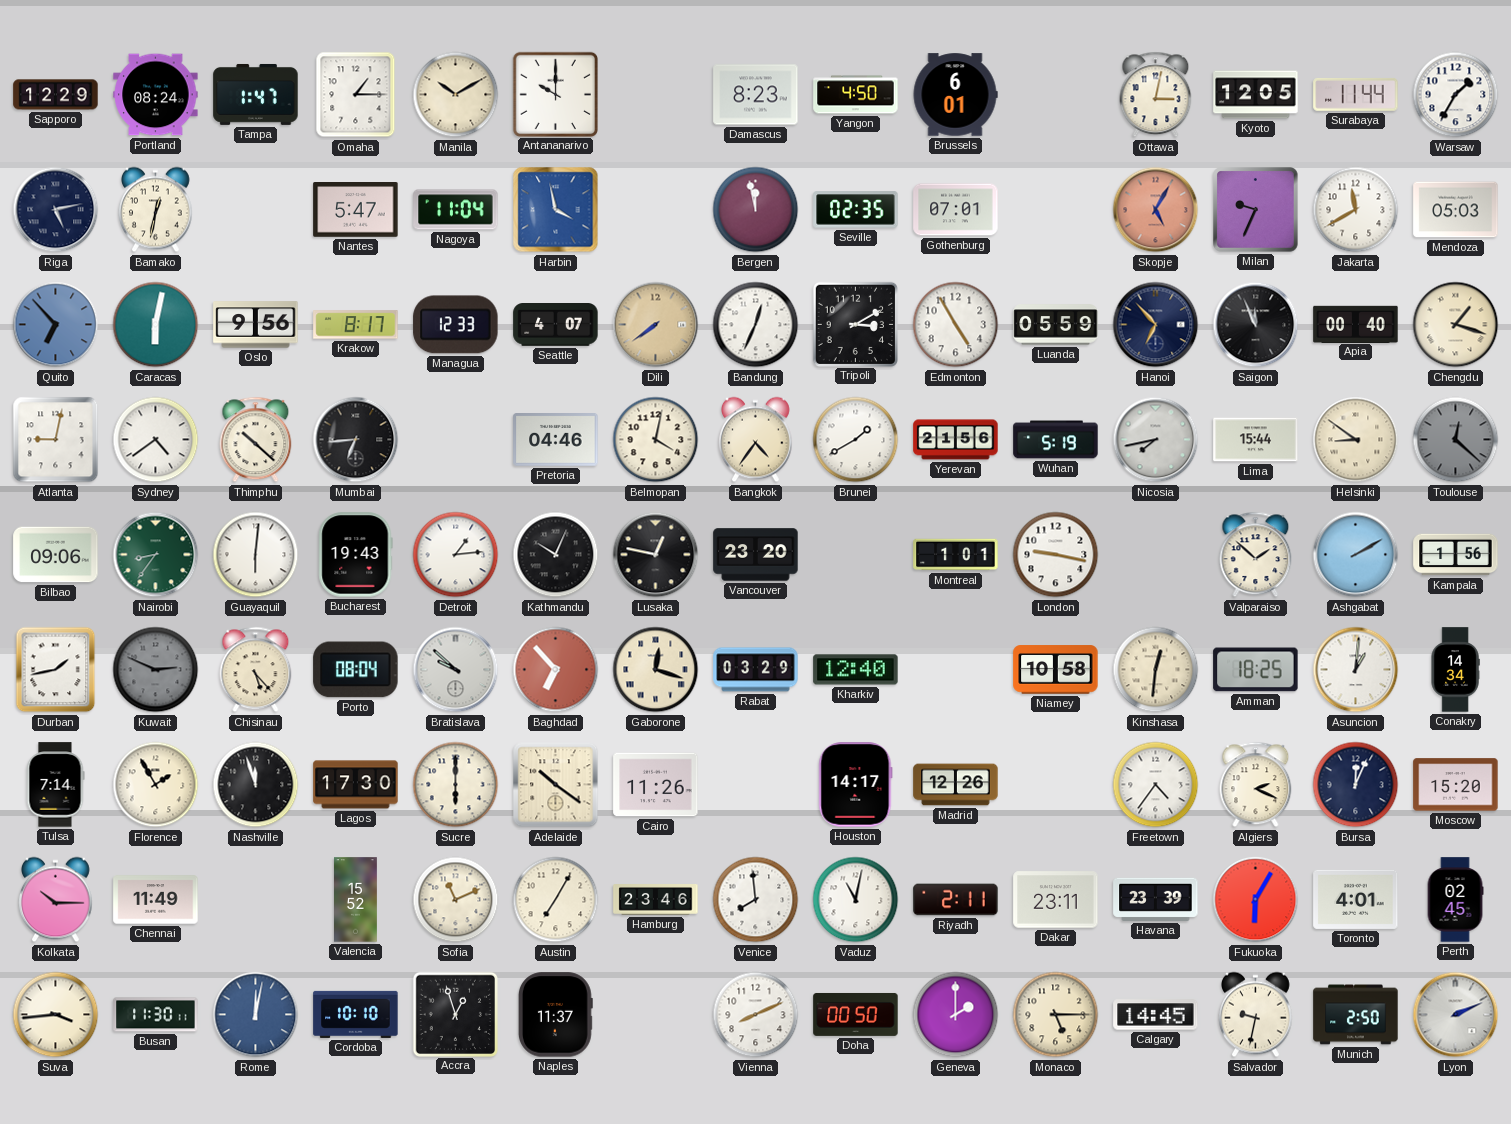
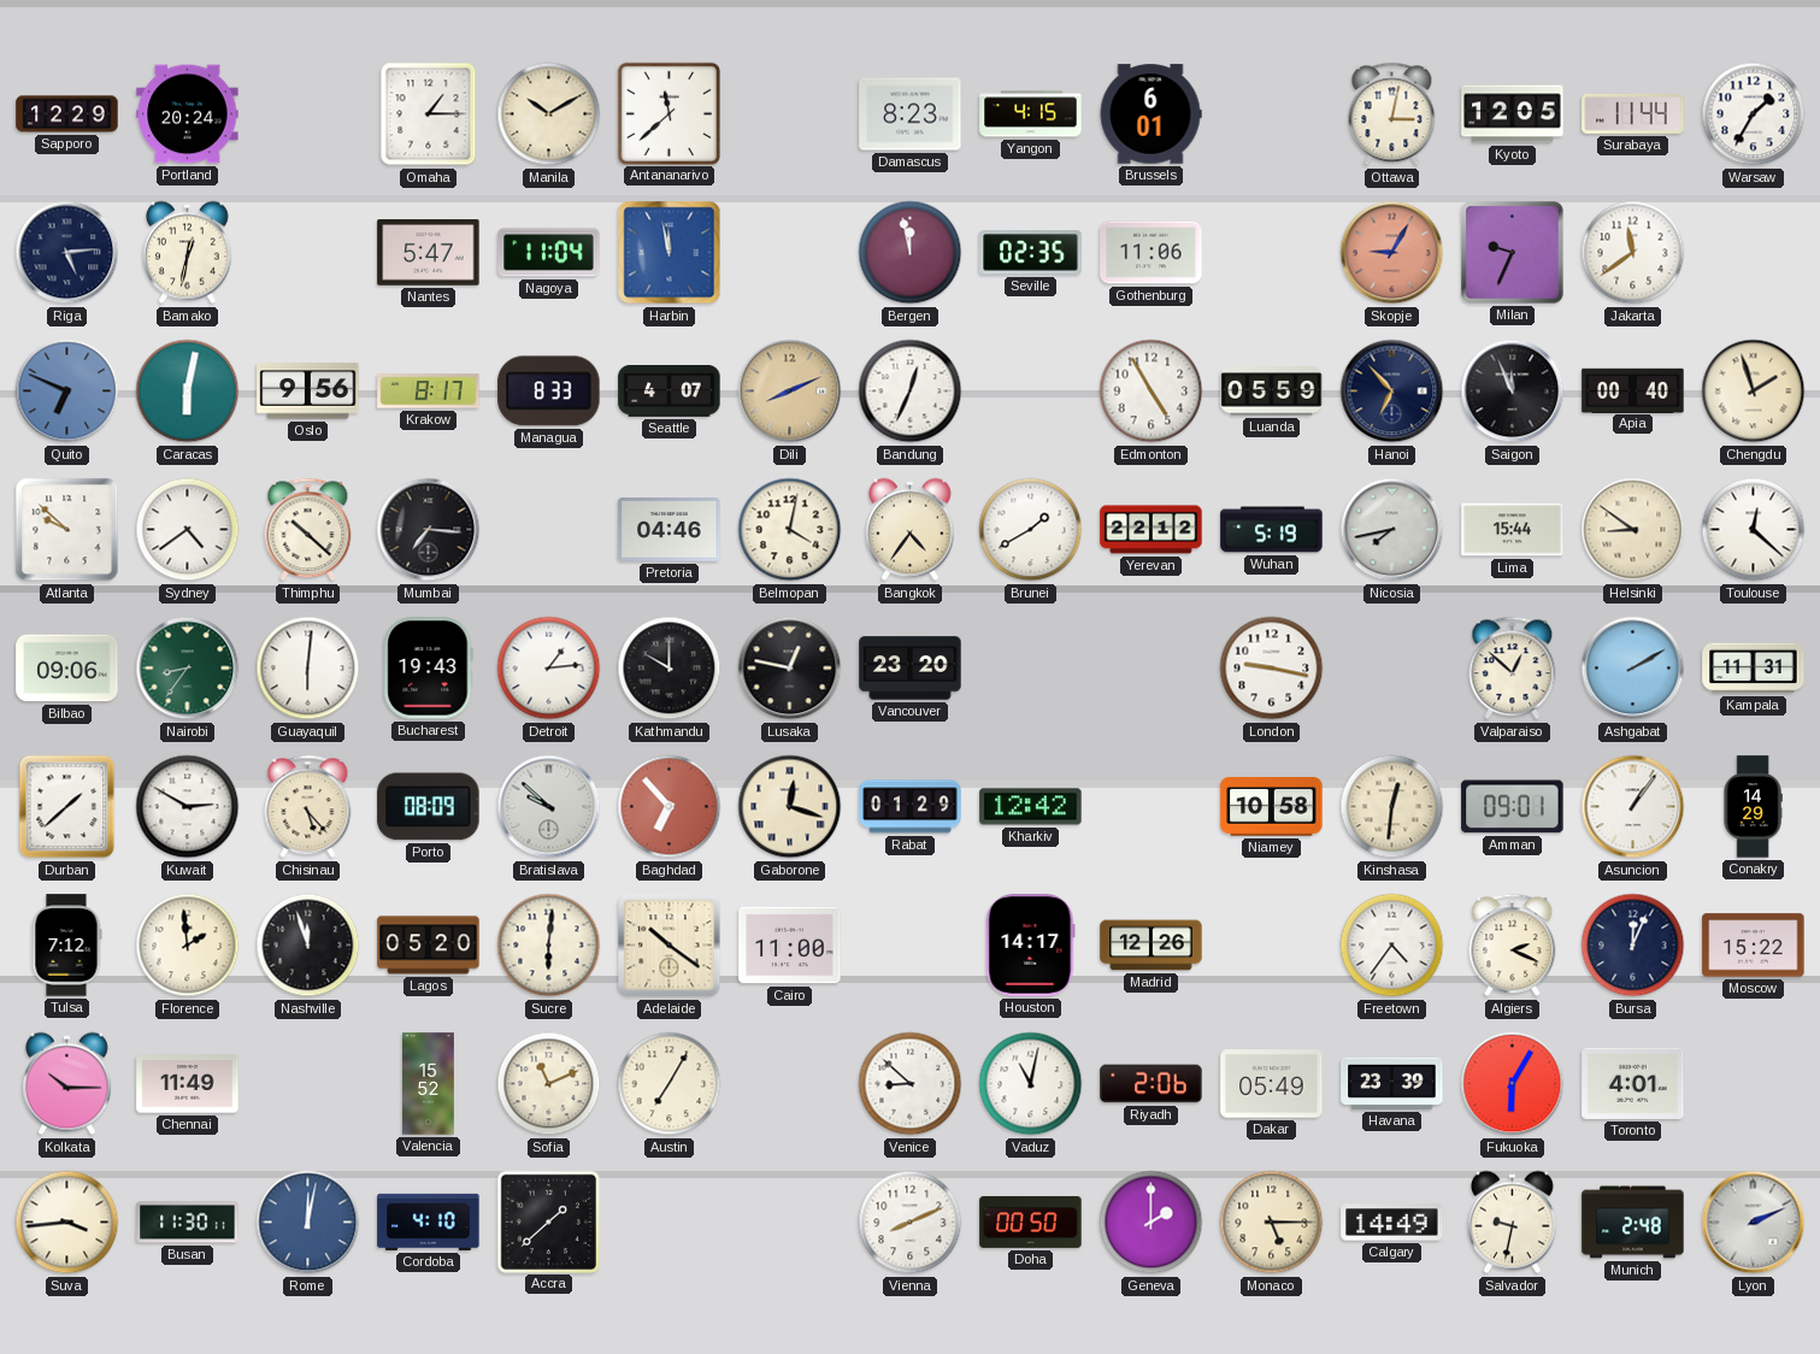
Portland: 08:24 -> 20:24
Tampa: 1:47 -> none
Antananarivo: 10:00 -> 11:38
Yangon: 4:50 -> 4:15
Riga: 5:13 -> 5:14
Harbin: 3:58 -> 11:58
Gothenburg: 07:01 -> 11:06
Skopje: 5:05 -> 9:05
Jakarta: 11:40 -> 11:39
Mendoza: 05:03 -> none
Quito: 6:53 -> 6:49
Managua: 12:33 -> 8:33
Dili: 7:39 -> 8:11
Tripoli: 3:10 -> none
Chengdu: 1:18 -> 1:57
Atlanta: 9:02 -> 9:52
Mumbai: 6:44 -> 7:16
Yerevan: 21:56 -> 22:12
Toulouse dial: grey -> white
Kathmandu: 10:04 -> 10:00
Montreal: 1:01 -> none
Valparaiso: 1:52 -> 12:52
Kampala: 1:56 -> 11:31
Durban: 1:43 -> 1:38
Kuwait: 2:49 -> 2:50
Kuwait dial: grey -> white
Porto: 08:04 -> 08:09
Rabat: 03:29 -> 01:29
Kharkiv: 12:40 -> 12:42
Amman: 18:25 -> 09:01
Asuncion: 1:01 -> 1:06
Conakry: 14:34 -> 14:29
Tulsa: 7:14 -> 7:12
Florence: 1:55 -> 1:59
Lagos: 17:30 -> 05:20
Sucre: 6:00 -> 6:01
Cairo: 11:26 -> 11:00
Moscow: 15:20 -> 15:22
Hamburg: 23:46 -> none
Venice: 7:59 -> 8:52
Riyadh: 2:11 -> 2:06
Dakar: 23:11 -> 05:49
Perth: 02:45 -> none
Cordoba: 10:10 -> 4:10
Accra: 12:57 -> 1:38
Naples: 11:37 -> none
Calgary: 14:45 -> 14:49
Munich: 2:50 -> 2:48
